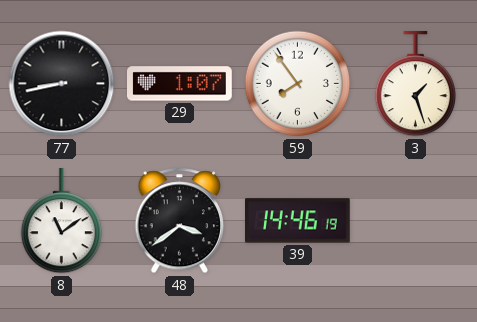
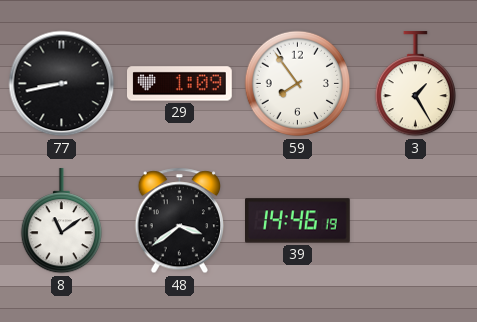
29: 1:07 -> 1:09
3: 1:27 -> 1:25
